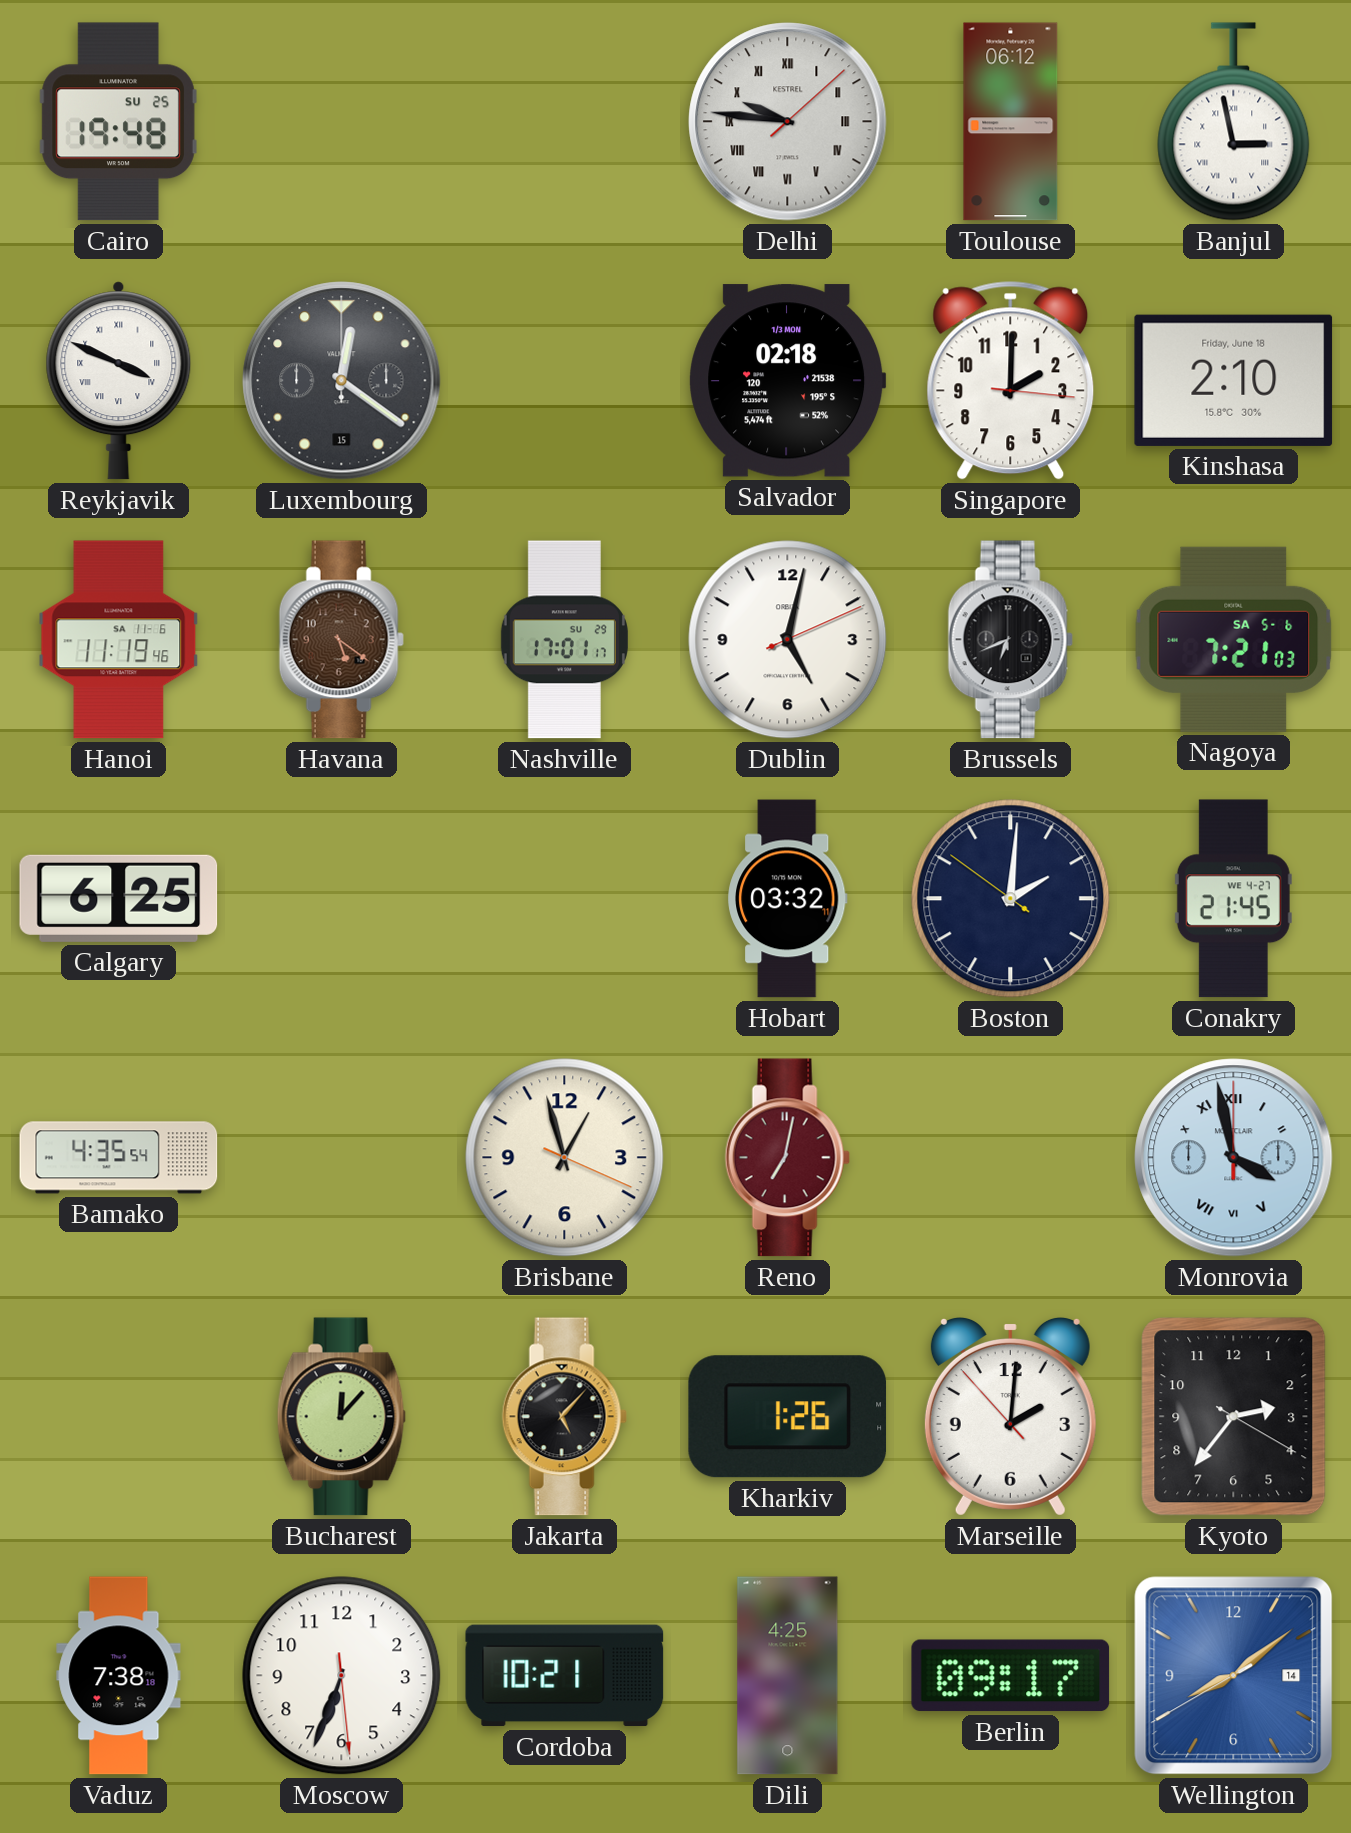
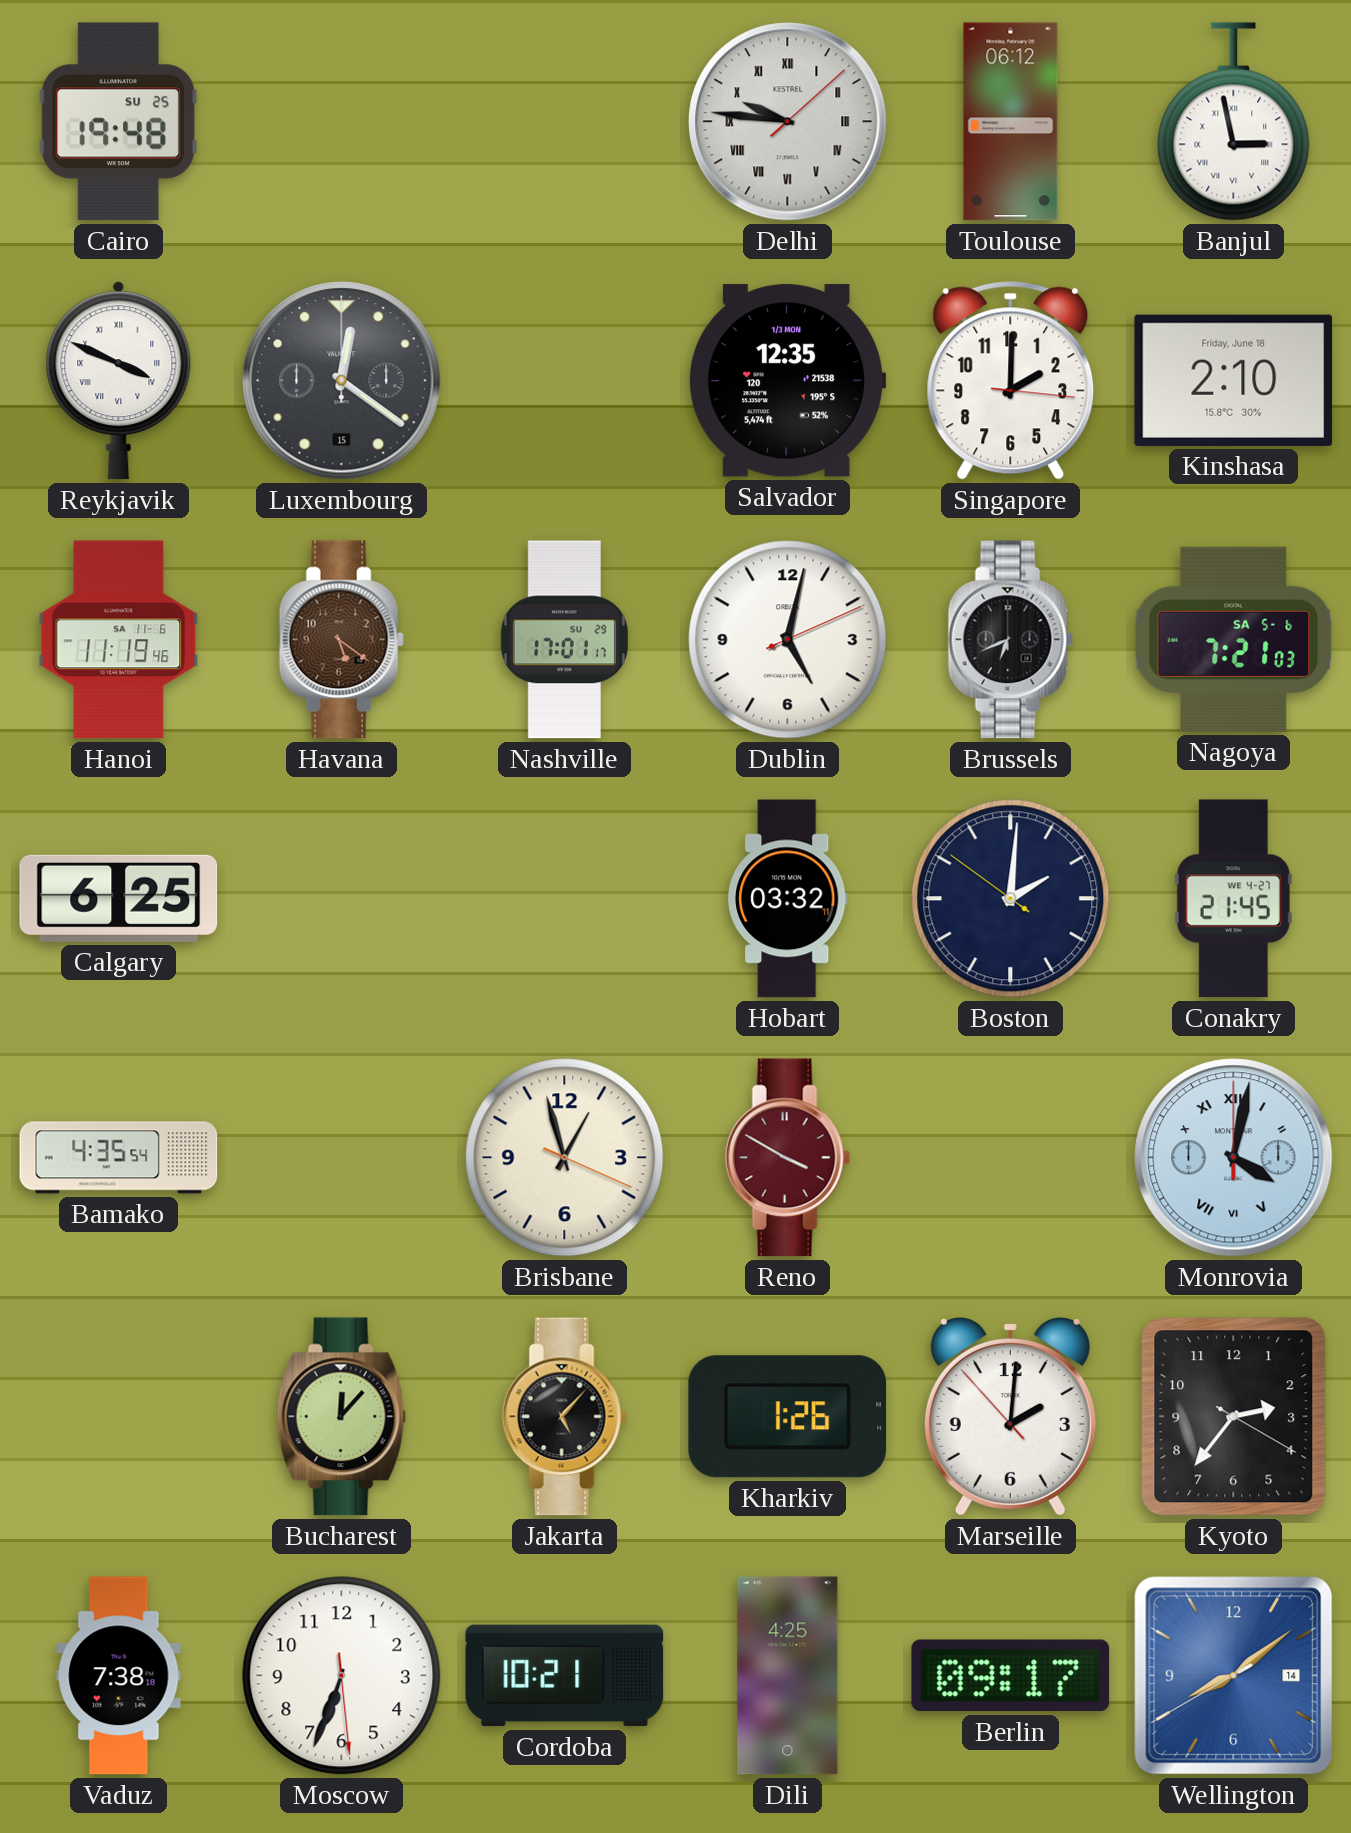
Salvador: 02:18 -> 12:35
Reno: 7:02 -> 3:50
Monrovia: 3:58 -> 4:02
